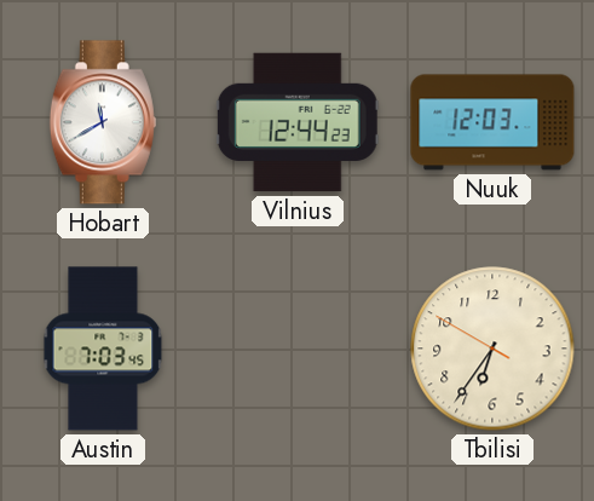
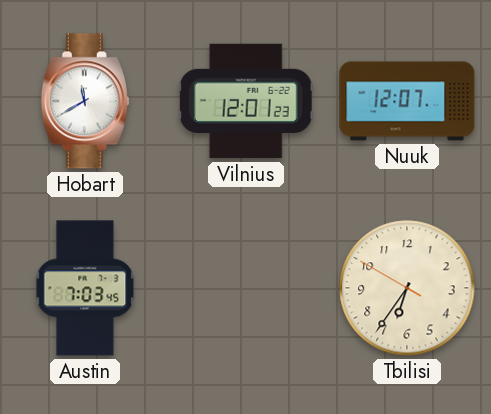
Vilnius: 12:44 -> 12:01
Nuuk: 12:03 -> 12:07
